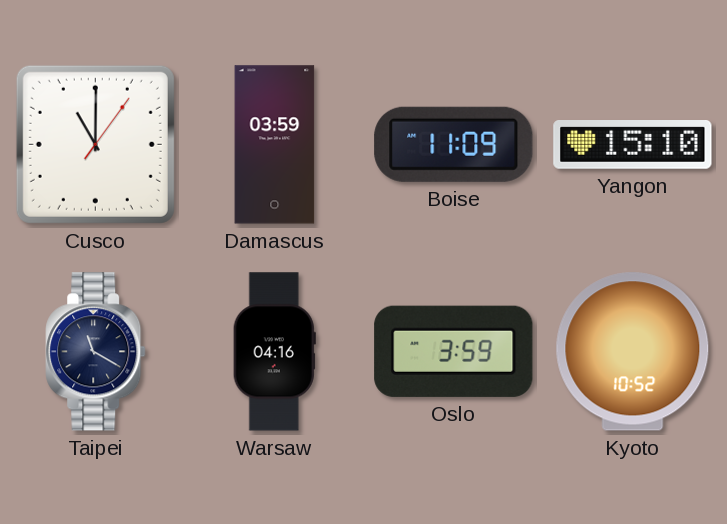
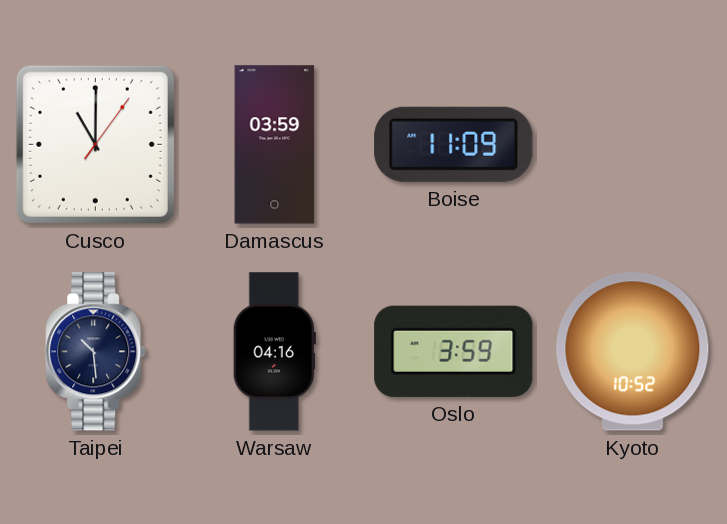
Yangon: 15:10 -> none
Taipei: 11:20 -> 10:29
